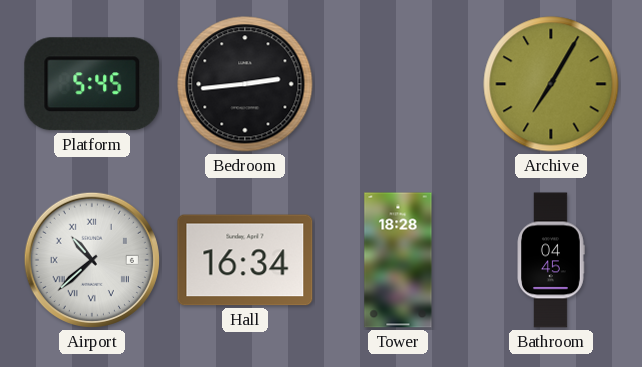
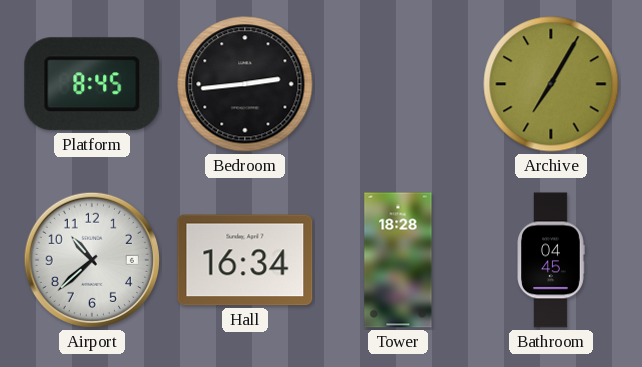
Platform: 5:45 -> 8:45
Airport numerals: Roman -> Arabic
